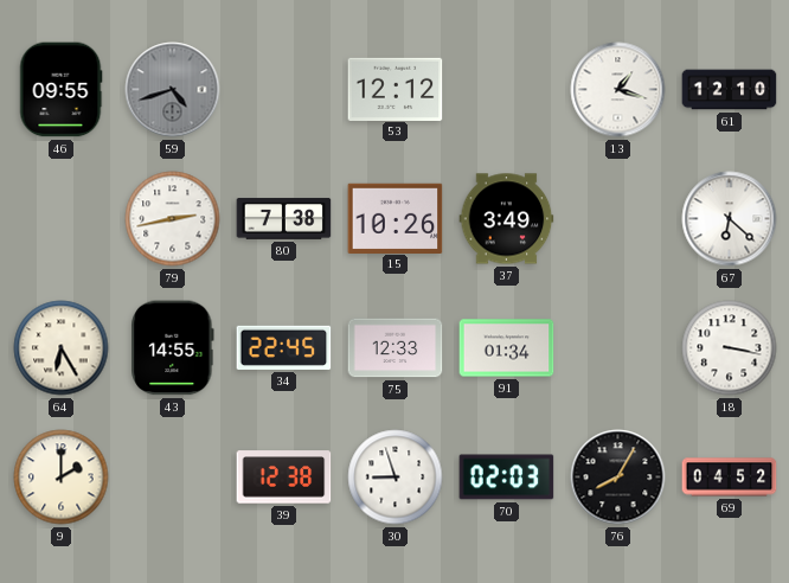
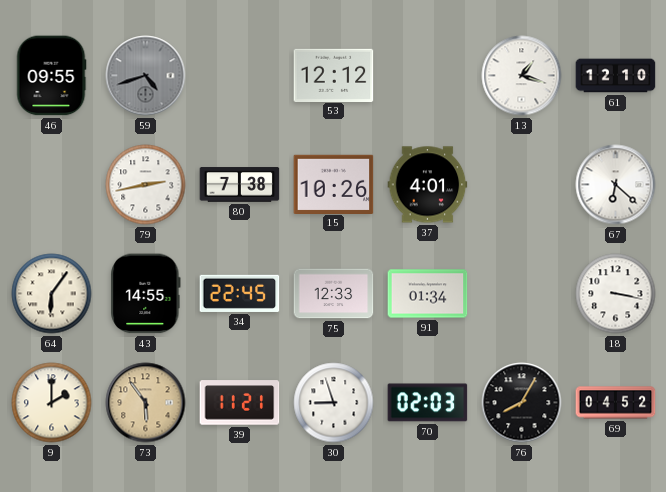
37: 3:49 -> 4:01
64: 6:25 -> 6:06
73: none -> 5:54
39: 12:38 -> 11:21
